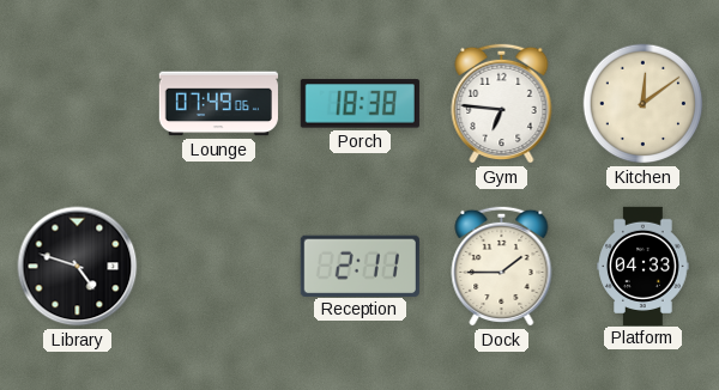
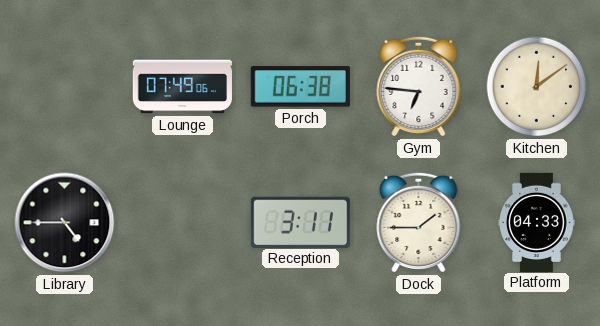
Porch: 18:38 -> 06:38
Library: 4:48 -> 4:45
Reception: 2:11 -> 3:11
